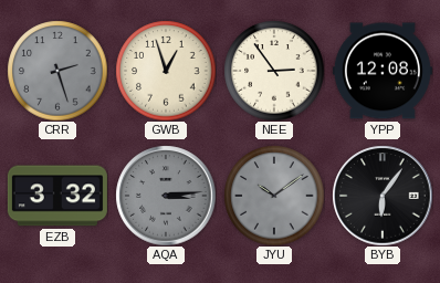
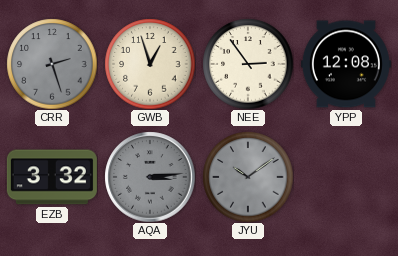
BYB: 6:06 -> none
